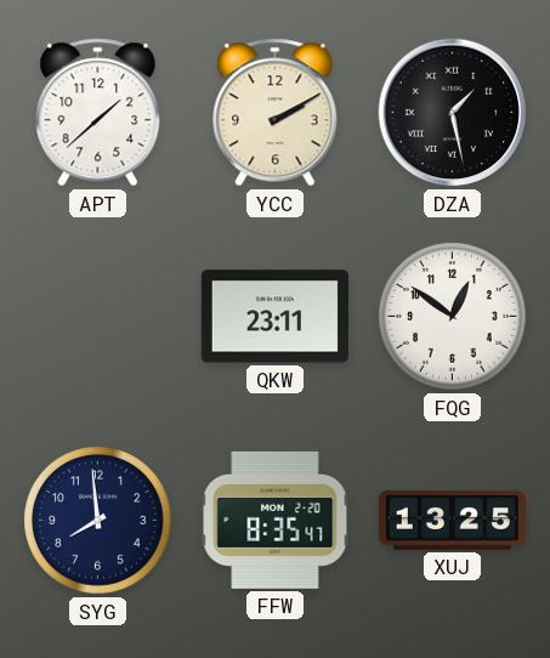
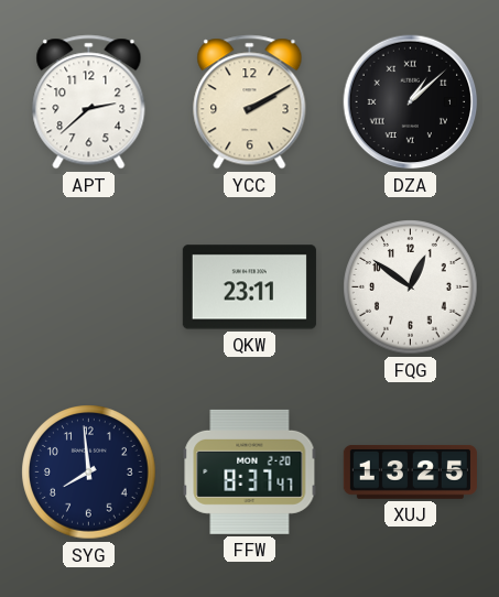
APT: 1:38 -> 2:38
DZA: 1:28 -> 1:08
FFW: 8:35 -> 8:37
